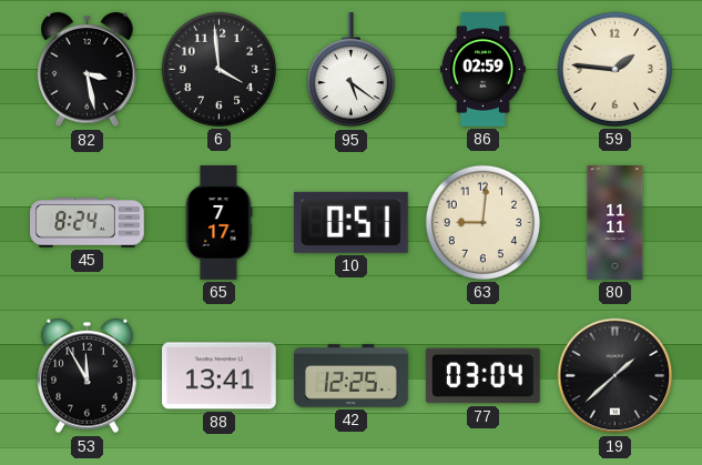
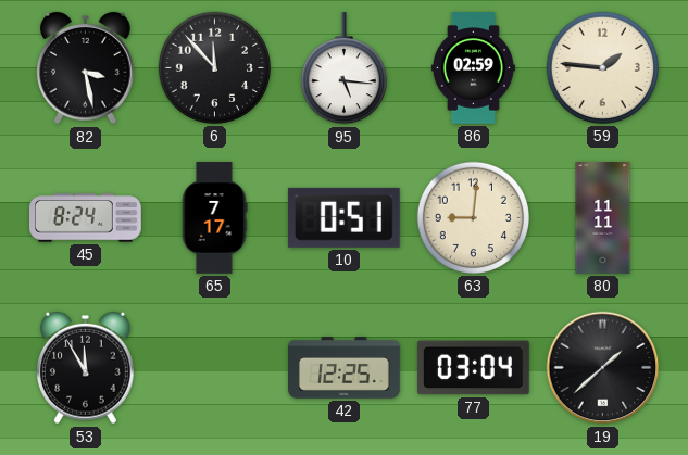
6: 3:59 -> 11:53
95: 5:21 -> 5:16
88: 13:41 -> none
